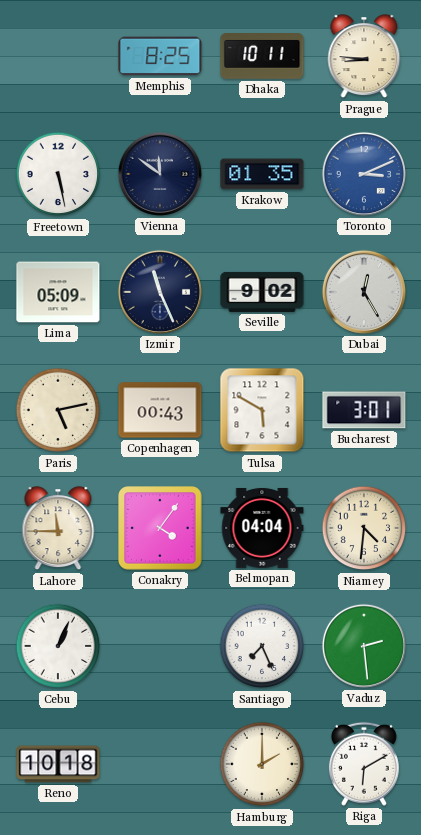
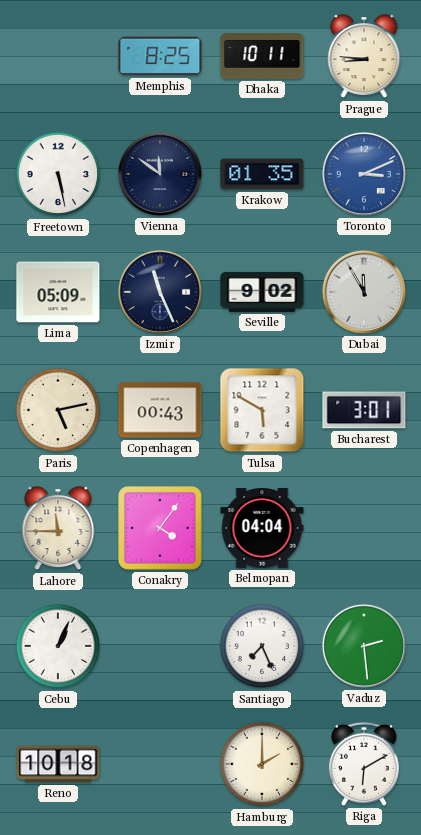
Dubai: 12:25 -> 11:55
Niamey: 4:31 -> none
